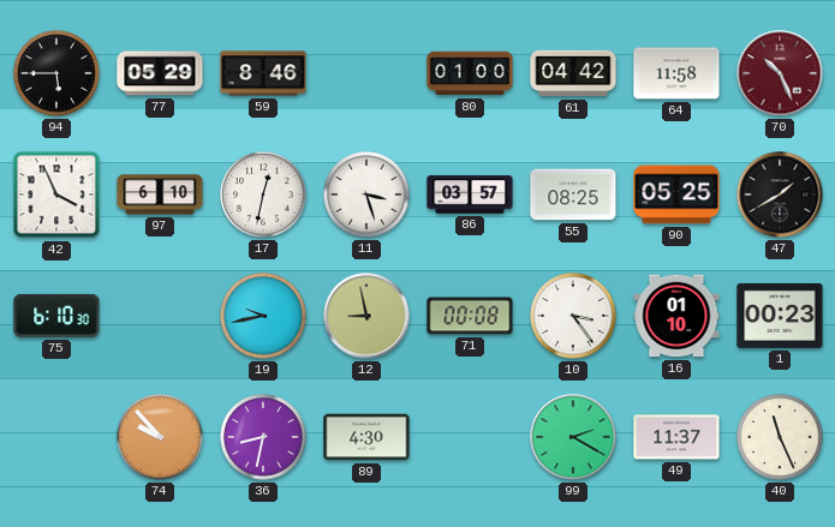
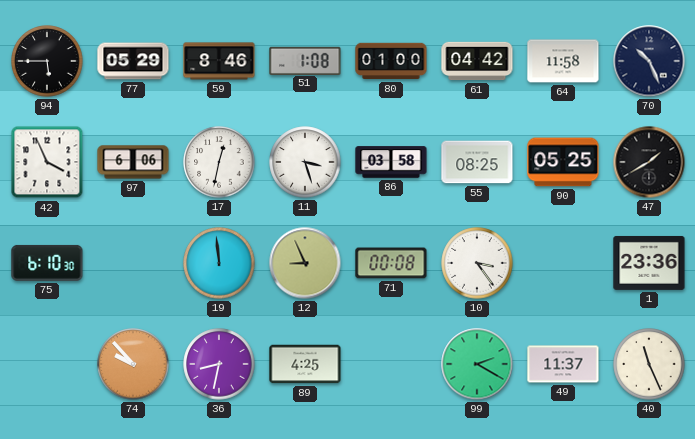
51: none -> 1:08
70 dial: burgundy -> navy
97: 6:10 -> 6:06
86: 03:57 -> 03:58
19: 9:43 -> 11:59
12: 8:58 -> 8:56
16: 01:10 -> none
1: 00:23 -> 23:36
89: 4:30 -> 4:25
